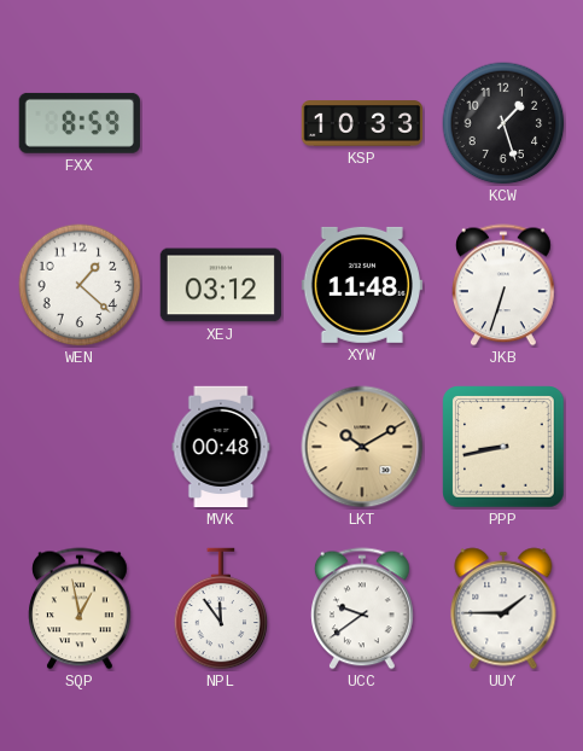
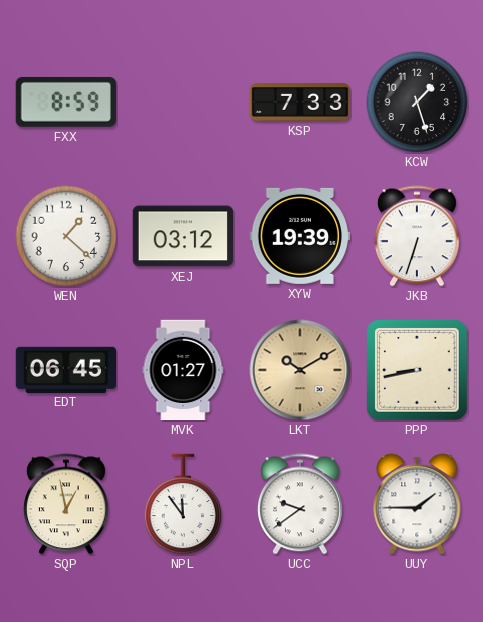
KSP: 10:33 -> 7:33
XYW: 11:48 -> 19:39
EDT: none -> 06:45
MVK: 00:48 -> 01:27
